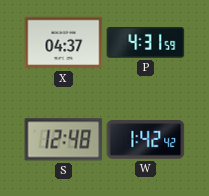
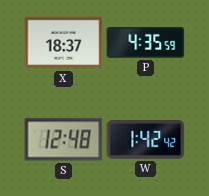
X: 04:37 -> 18:37
P: 4:31 -> 4:35
